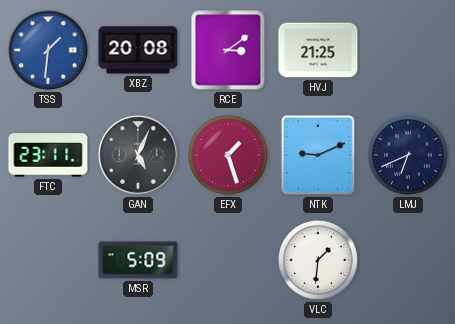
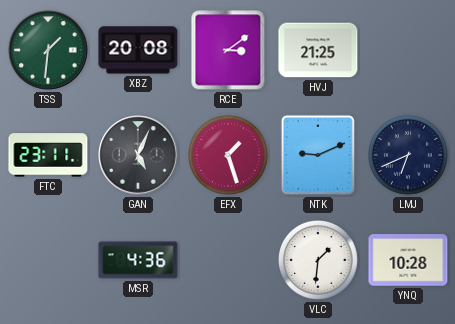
TSS dial: blue -> green
MSR: 5:09 -> 4:36
YNQ: none -> 10:28
